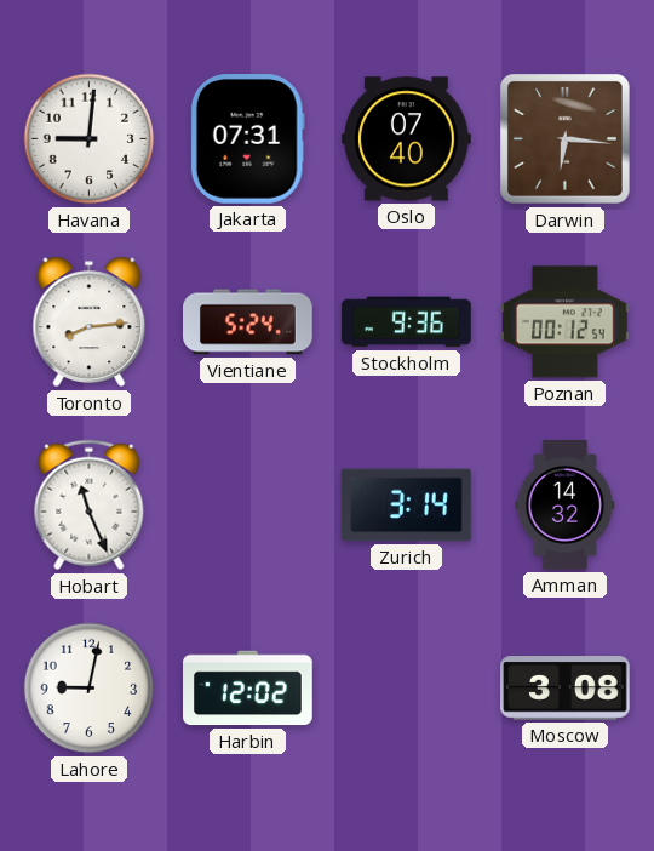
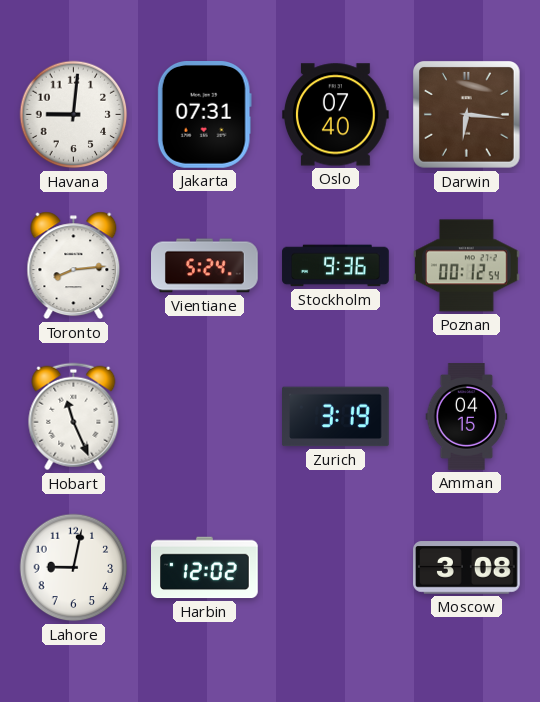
Zurich: 3:14 -> 3:19
Amman: 14:32 -> 04:15
